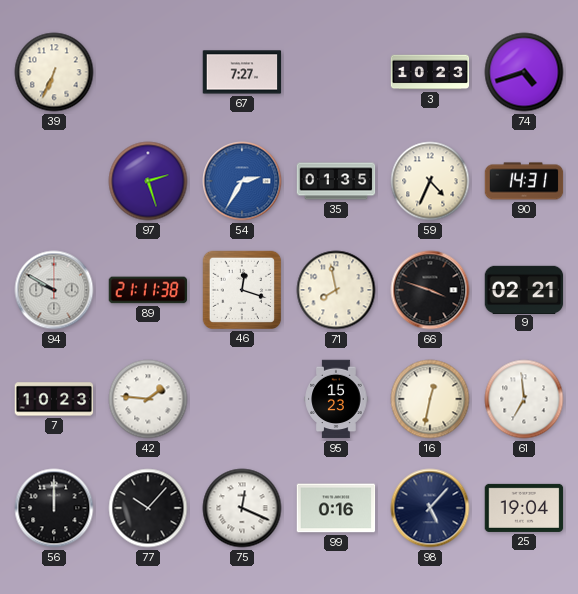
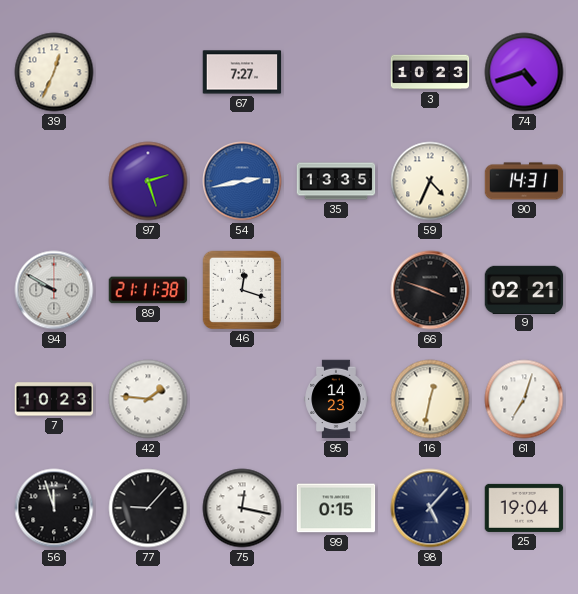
39: 6:34 -> 12:34
54: 2:35 -> 2:43
35: 01:35 -> 13:35
71: 7:58 -> none
95: 15:23 -> 14:23
61: 6:59 -> 7:03
56: 12:00 -> 11:57
77: 10:07 -> 9:07
75: 12:19 -> 12:17
99: 0:16 -> 0:15
